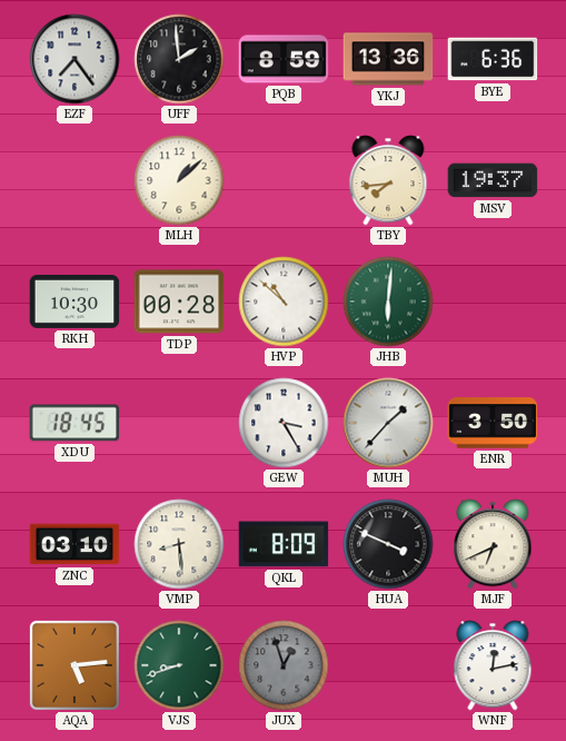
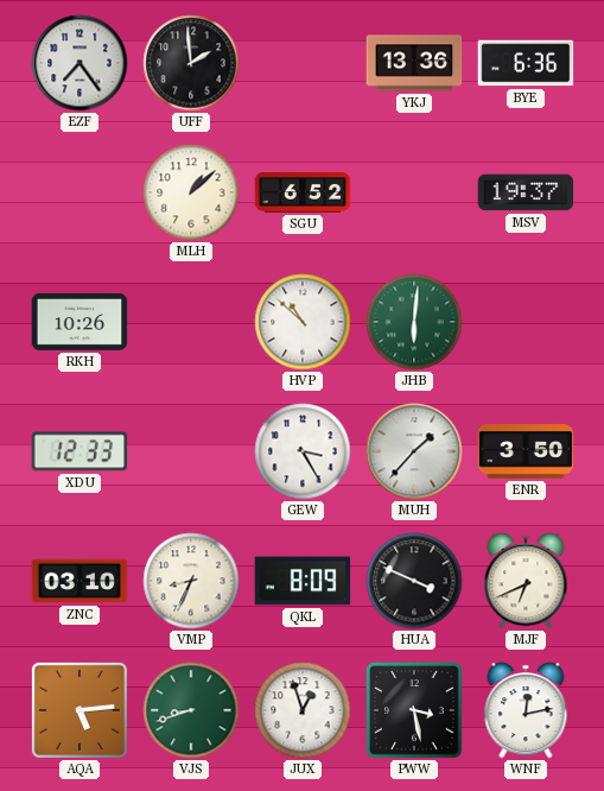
PQB: 8:59 -> none
SGU: none -> 6:52
TBY: 7:44 -> none
RKH: 10:30 -> 10:26
TDP: 00:28 -> none
XDU: 18:45 -> 12:33
VMP: 8:29 -> 8:34
JUX dial: grey -> white
PWW: none -> 3:28
